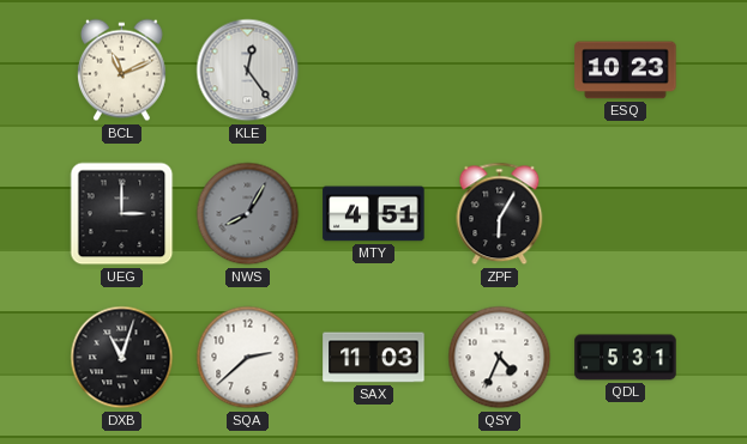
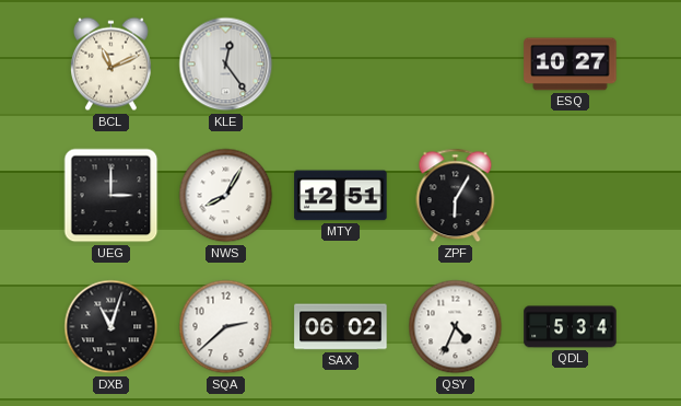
ESQ: 10:23 -> 10:27
NWS dial: grey -> white
MTY: 4:51 -> 12:51
SAX: 11:03 -> 06:02
QDL: 5:31 -> 5:34
